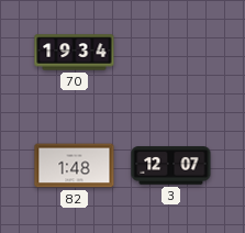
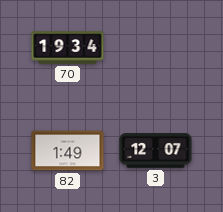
82: 1:48 -> 1:49
